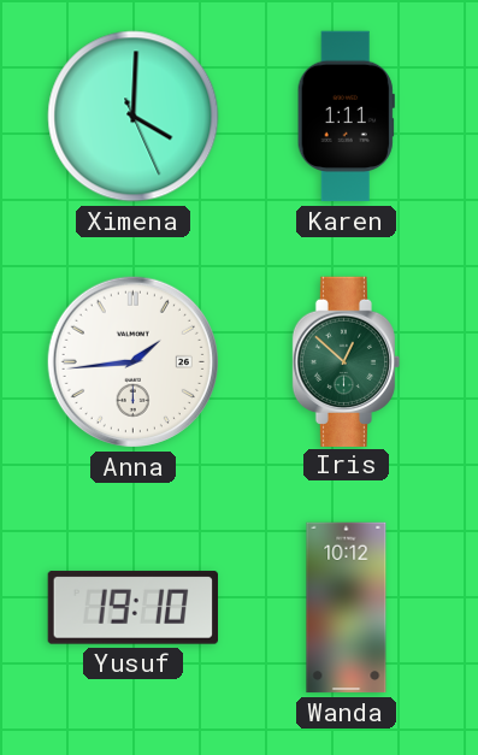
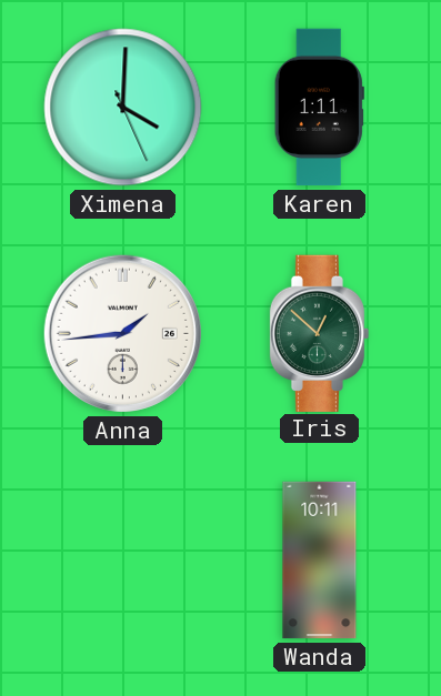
Yusuf: 19:10 -> none
Wanda: 10:12 -> 10:11
